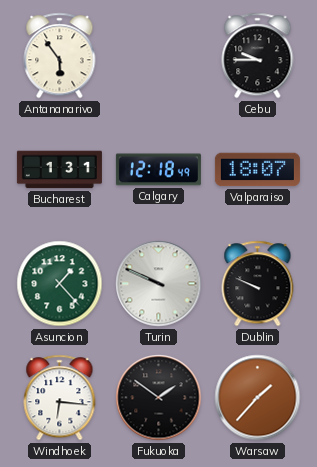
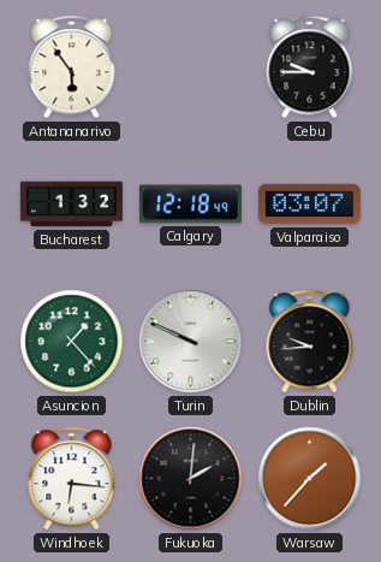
Bucharest: 1:31 -> 1:32
Valparaiso: 18:07 -> 03:07
Dublin: 9:49 -> 9:44
Fukuoka: 1:51 -> 2:01
